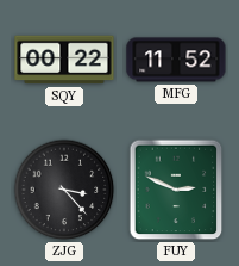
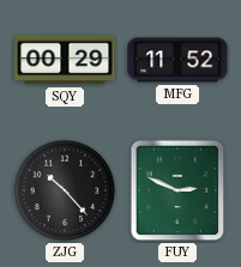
SQY: 00:22 -> 00:29
ZJG: 3:23 -> 10:23
